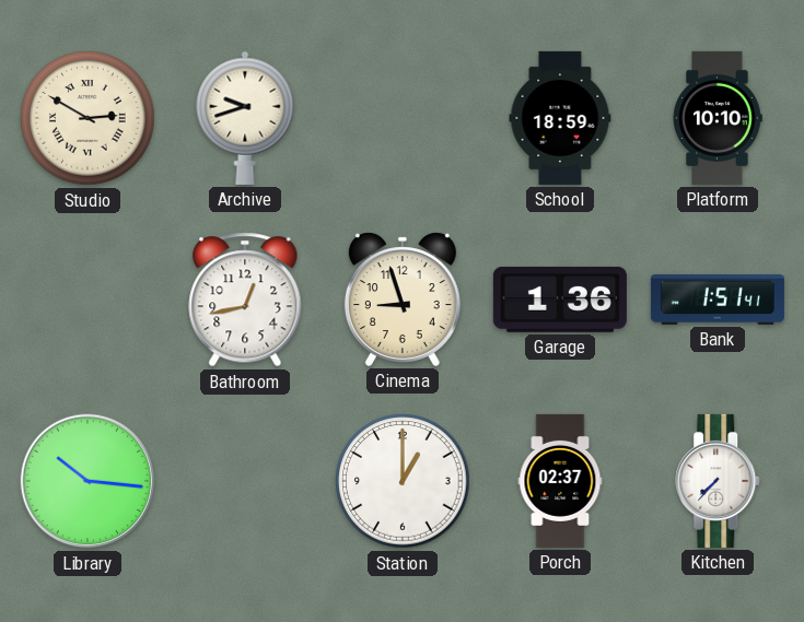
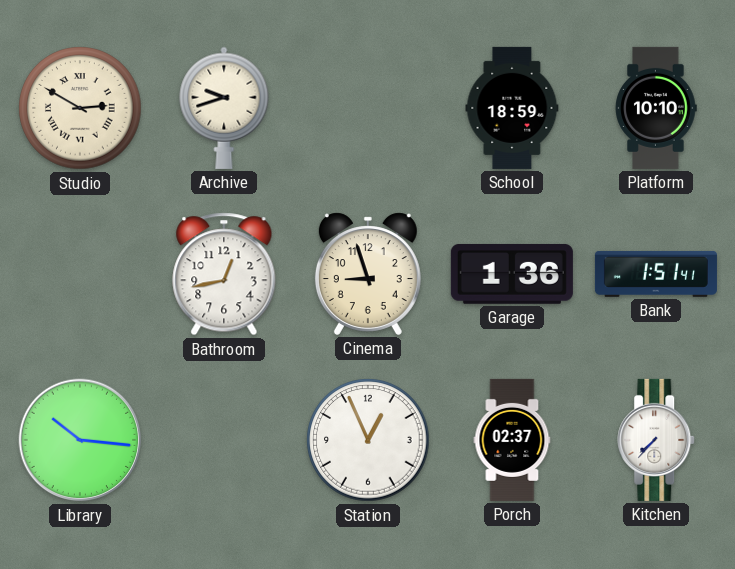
Station: 1:00 -> 12:56
